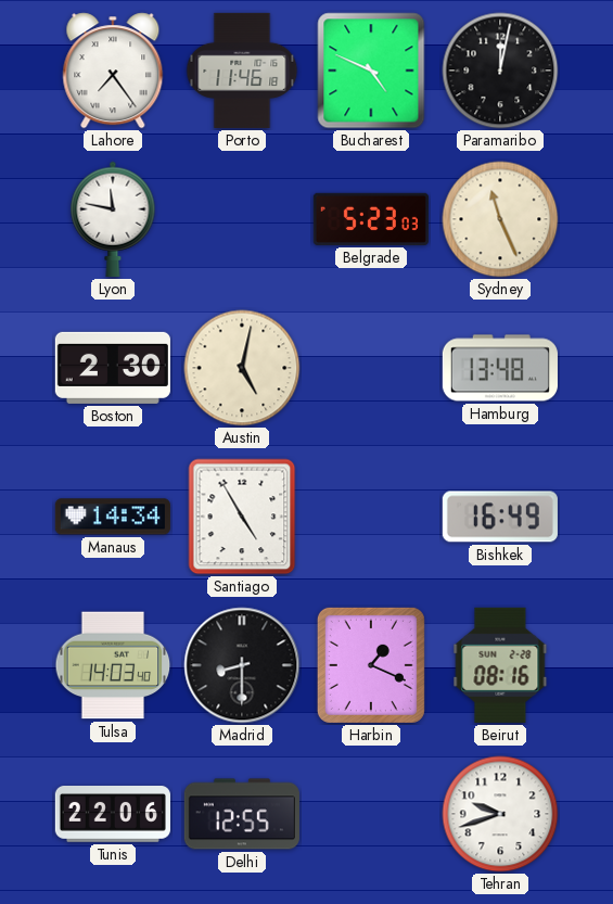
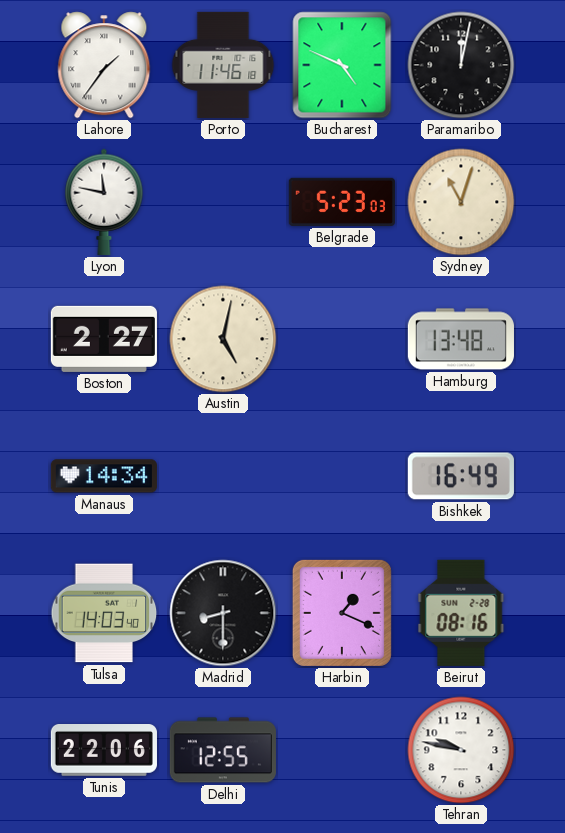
Lahore: 7:24 -> 1:36
Sydney: 11:26 -> 11:03
Boston: 2:30 -> 2:27
Santiago: 4:55 -> none
Tehran: 9:42 -> 9:47
